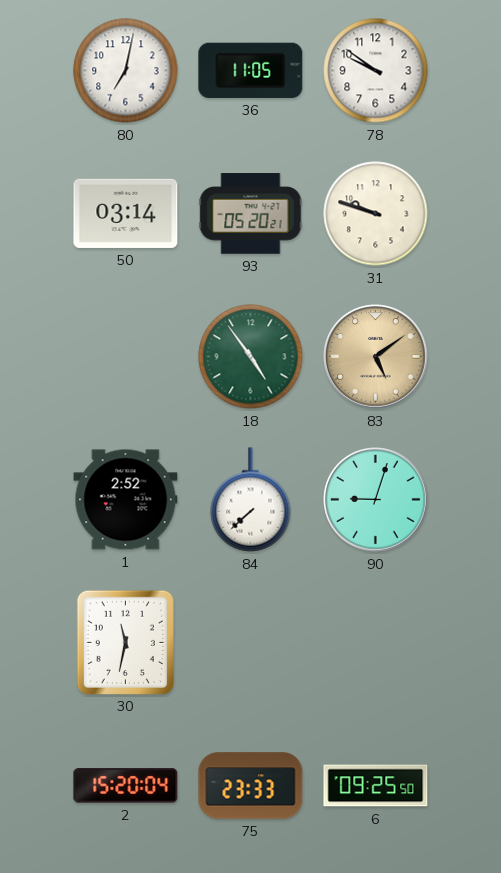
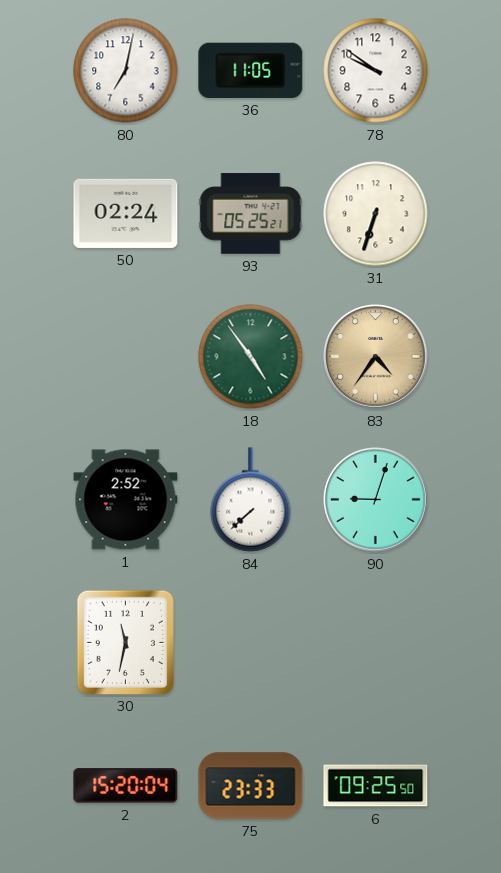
50: 03:14 -> 02:24
93: 05:20 -> 05:25
31: 9:48 -> 6:33
83: 5:09 -> 4:36
